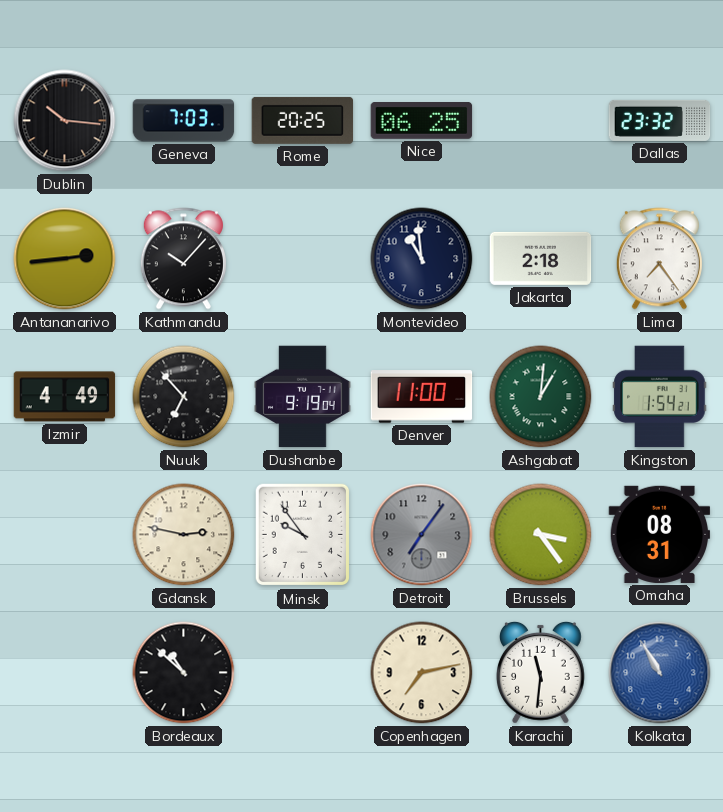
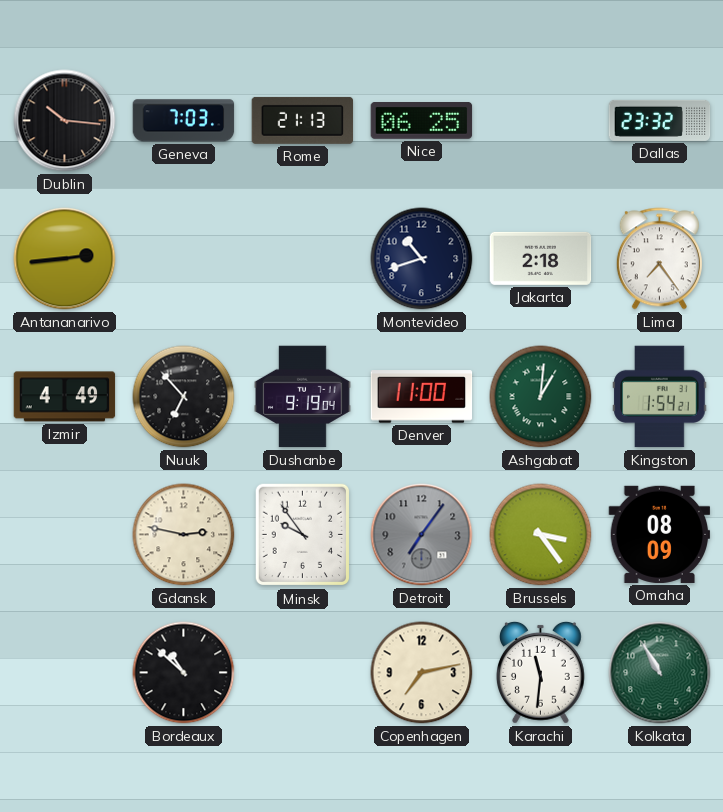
Rome: 20:25 -> 21:13
Kathmandu: 10:07 -> none
Montevideo: 10:59 -> 10:42
Omaha: 08:31 -> 08:09
Kolkata dial: blue -> green
